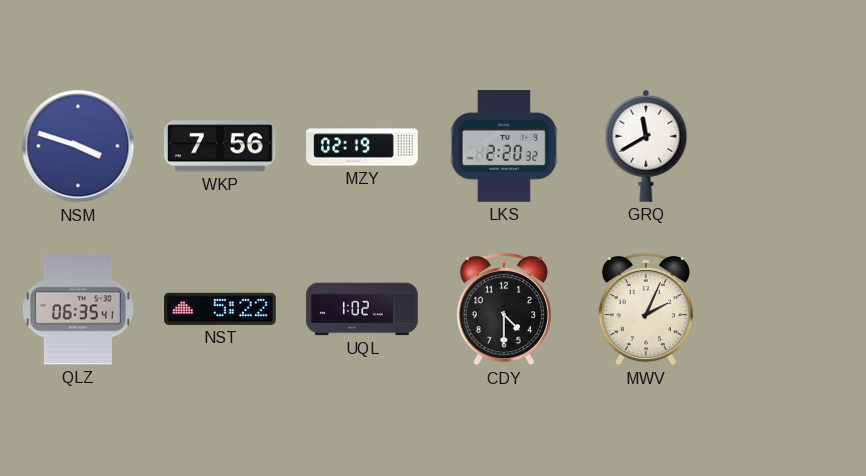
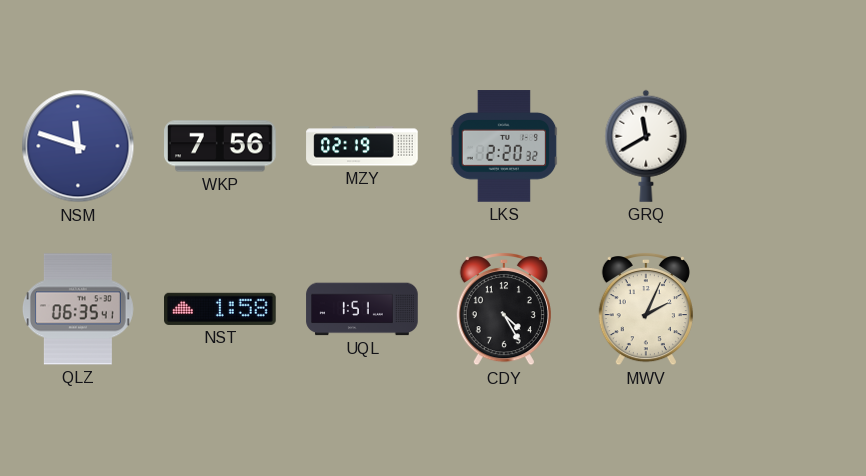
NSM: 3:48 -> 11:48
NST: 5:22 -> 1:58
UQL: 1:02 -> 1:51
CDY: 4:30 -> 4:25
